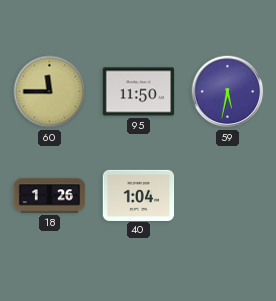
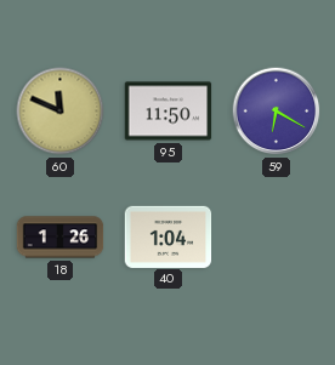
60: 11:45 -> 11:49
59: 5:32 -> 6:20
